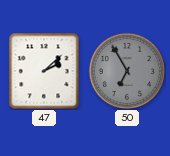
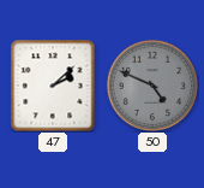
50: 6:55 -> 4:49
